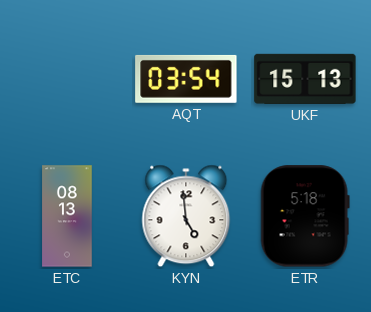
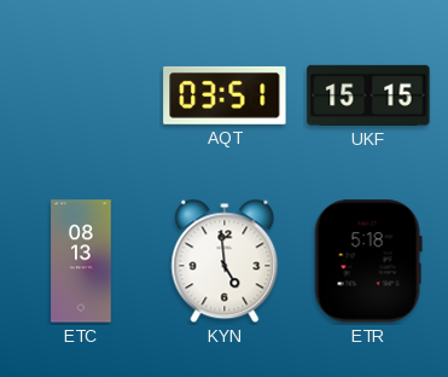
AQT: 03:54 -> 03:51
UKF: 15:13 -> 15:15
